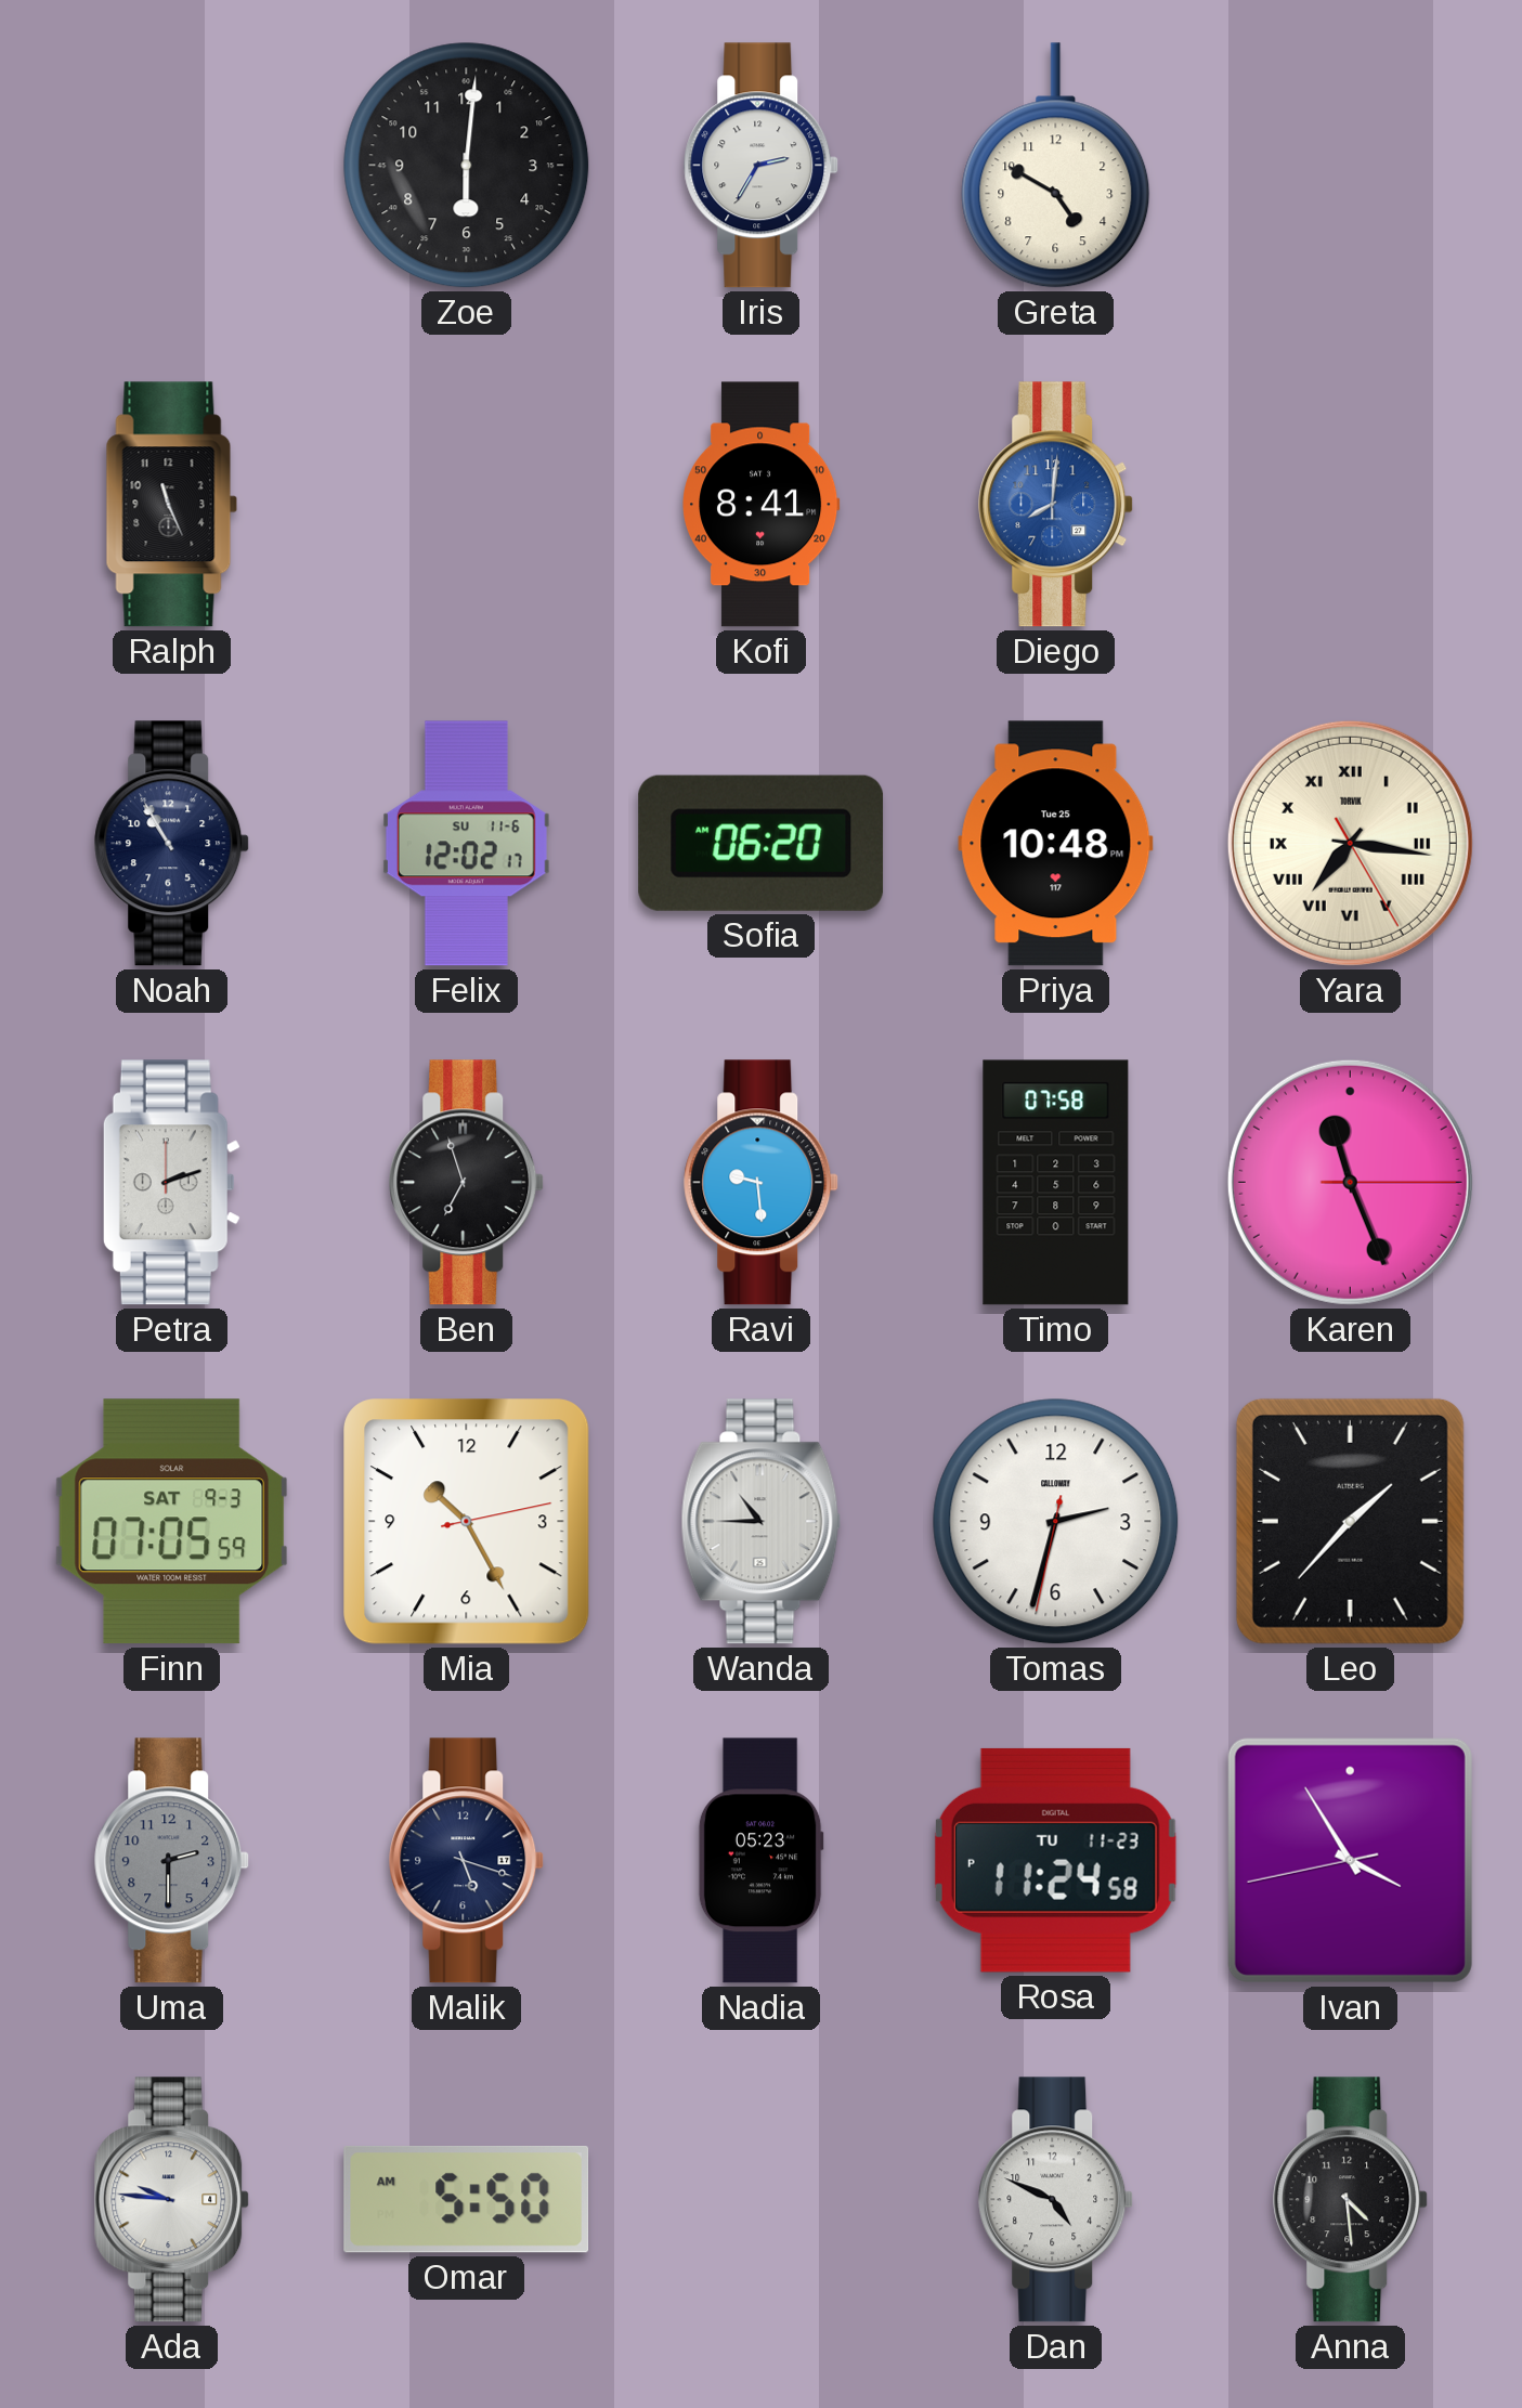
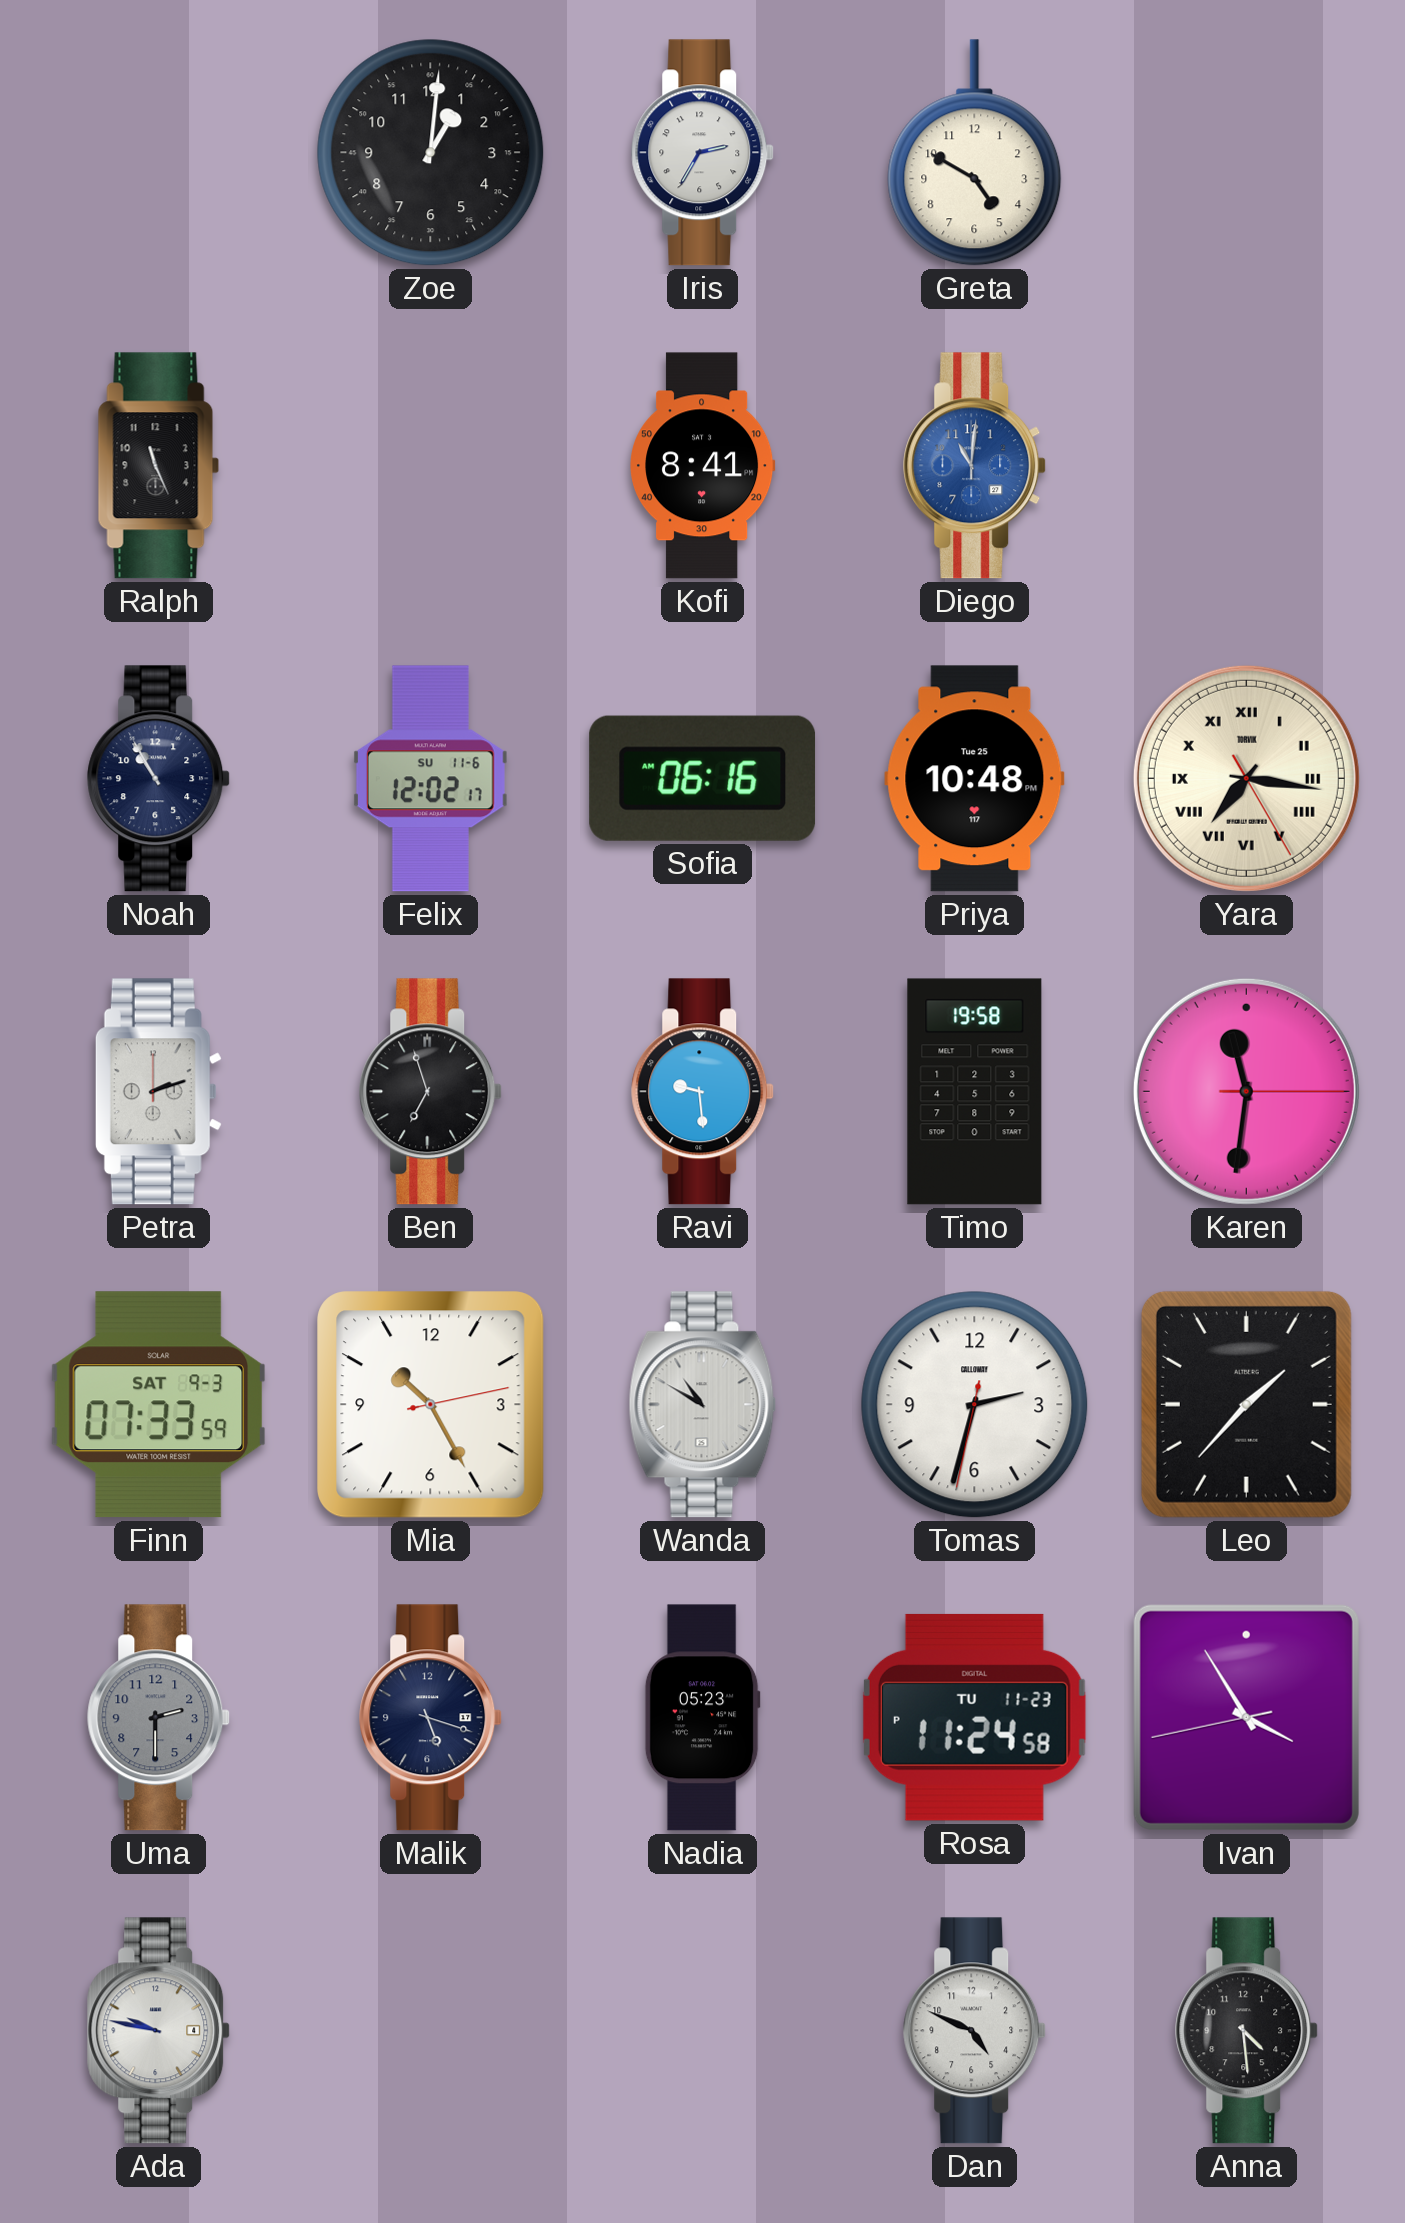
Zoe: 6:01 -> 1:01
Diego: 8:01 -> 11:01
Sofia: 06:20 -> 06:16
Timo: 07:58 -> 19:58
Karen: 11:26 -> 11:31
Finn: 07:05 -> 07:33
Wanda: 10:45 -> 10:50
Ada: 9:46 -> 9:47
Omar: 5:50 -> none
